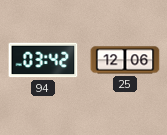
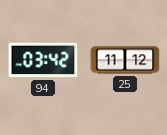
25: 12:06 -> 11:12
